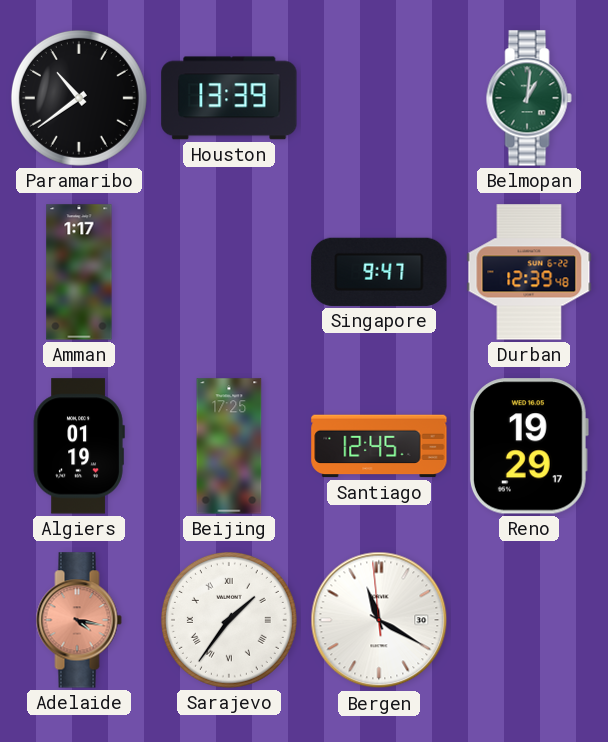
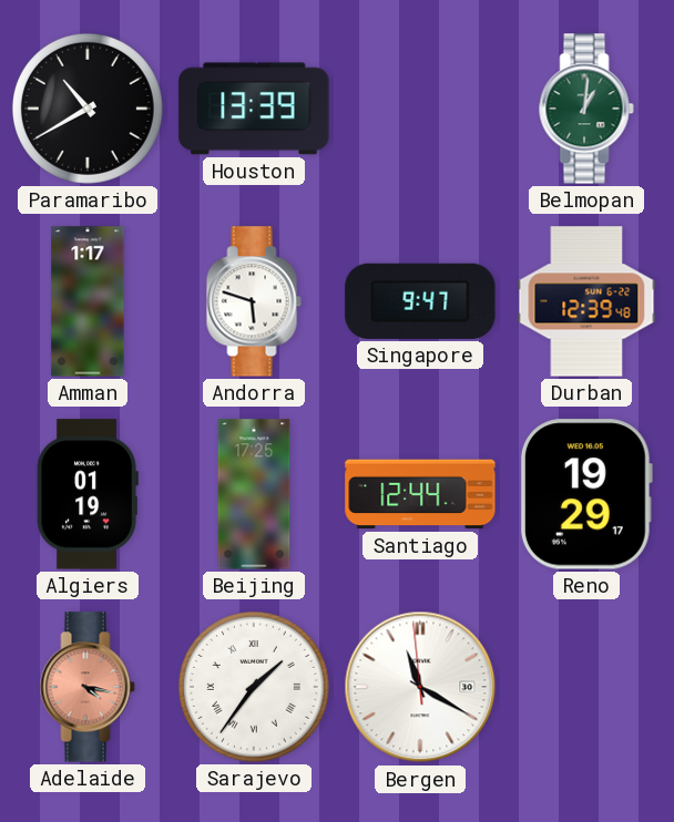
Paramaribo: 10:39 -> 10:40
Andorra: none -> 5:48
Santiago: 12:45 -> 12:44
